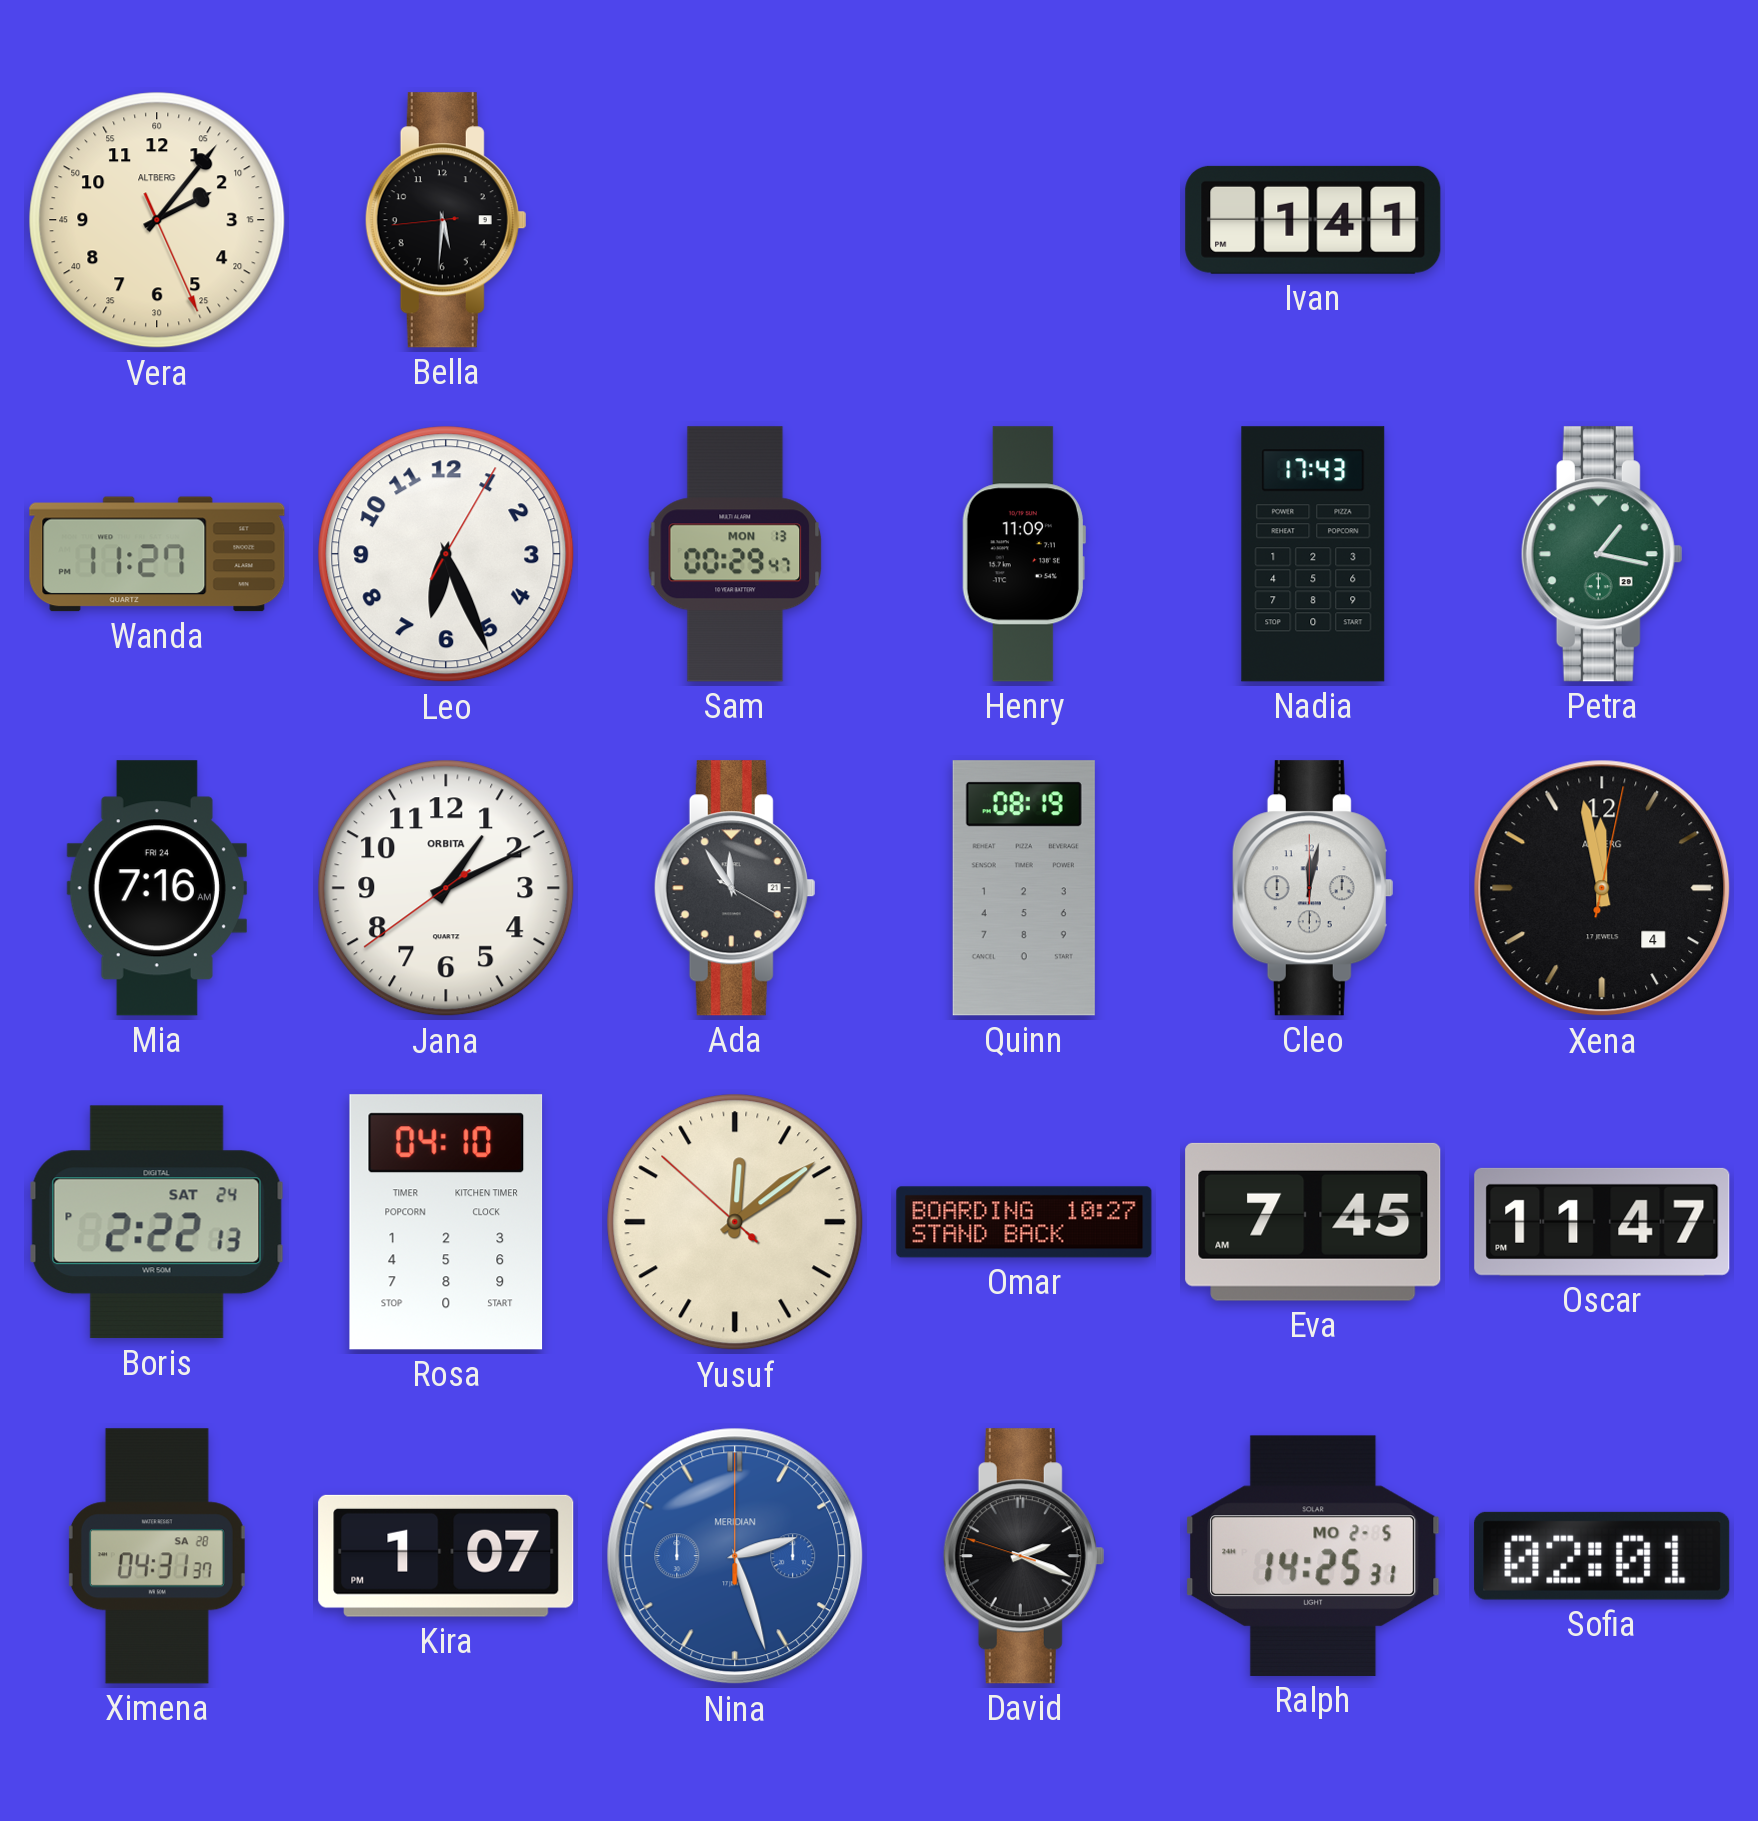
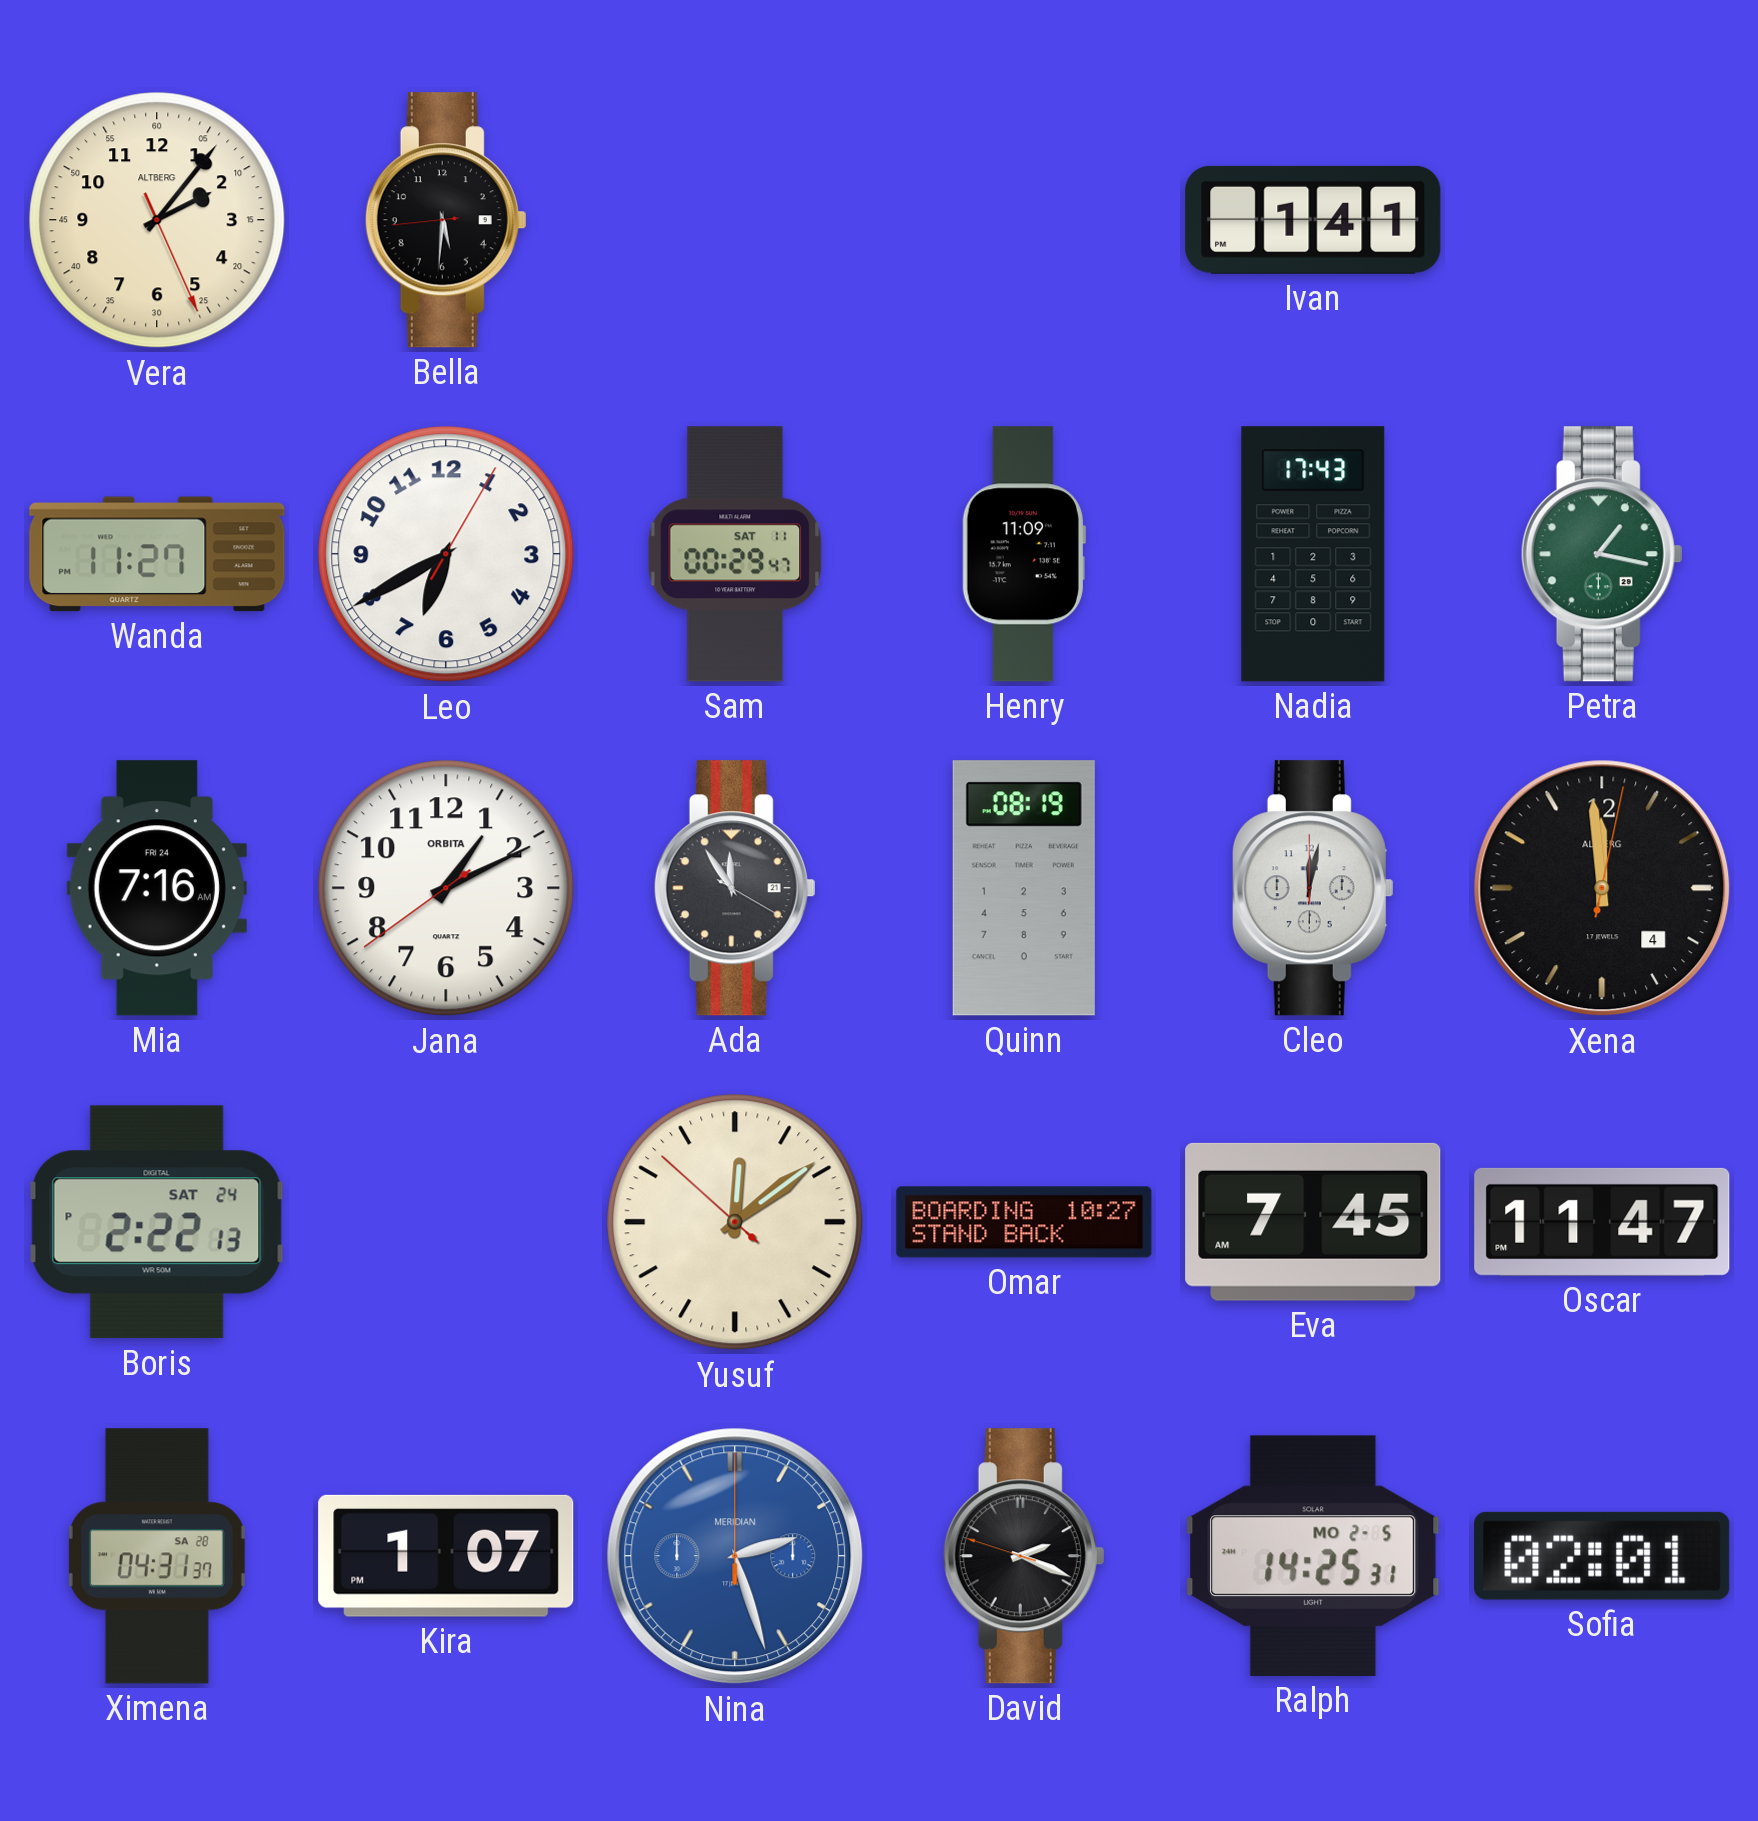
Leo: 6:26 -> 6:40
Sam date: MON 13 -> SAT 11
Xena: 11:58 -> 11:59
Rosa: 04:10 -> none
